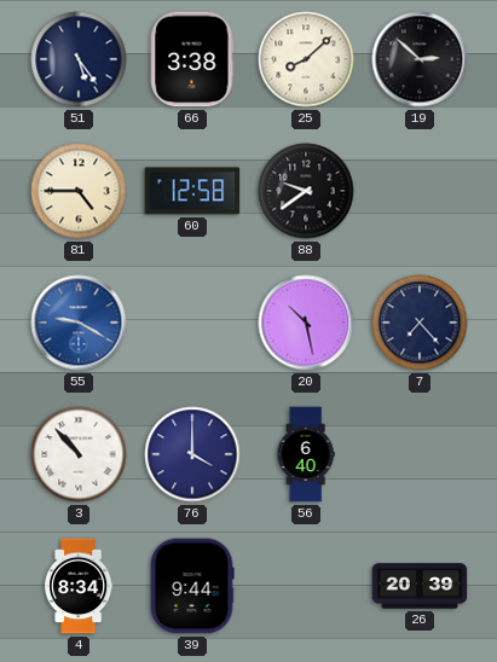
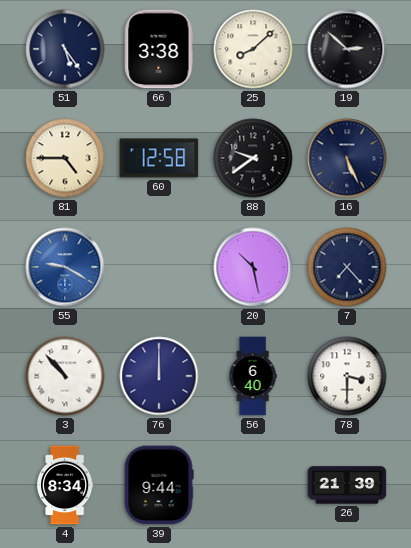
16: none -> 5:26
76: 4:00 -> 12:00
78: none -> 3:30
26: 20:39 -> 21:39
